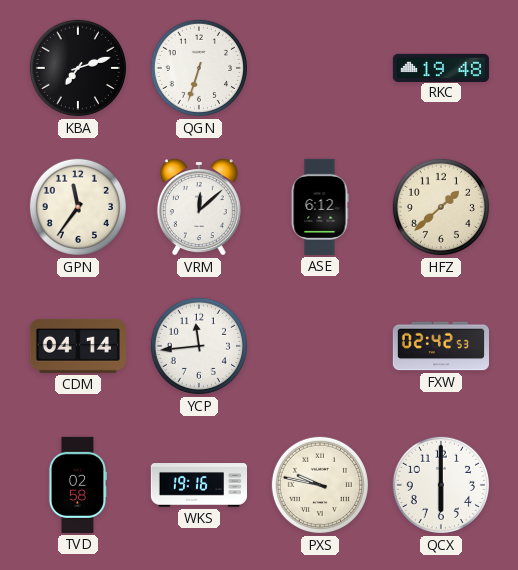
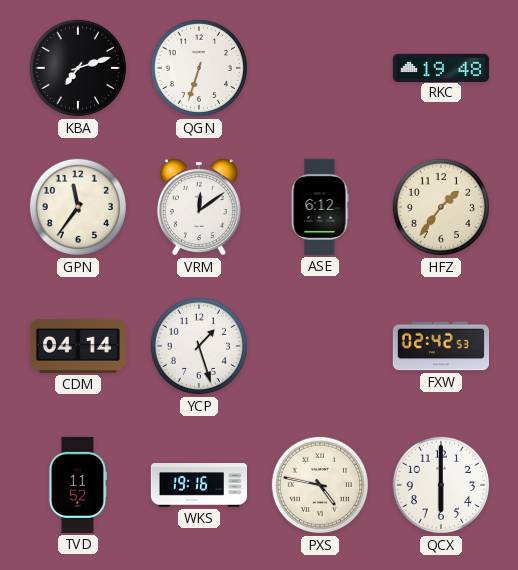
VRM: 12:08 -> 12:09
HFZ: 1:38 -> 1:36
YCP: 11:44 -> 1:27
TVD: 02:58 -> 11:52
PXS: 9:47 -> 4:47
